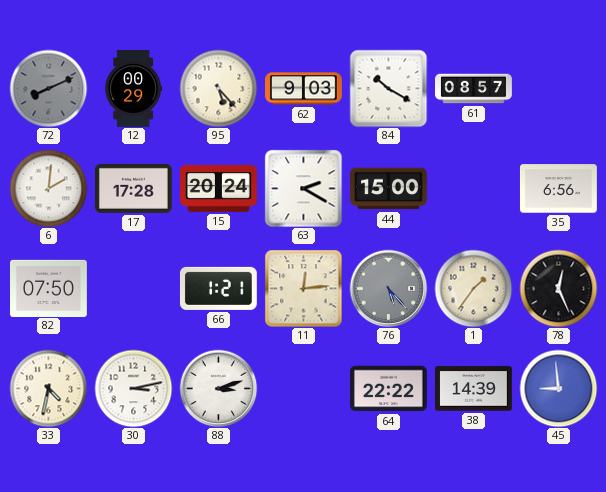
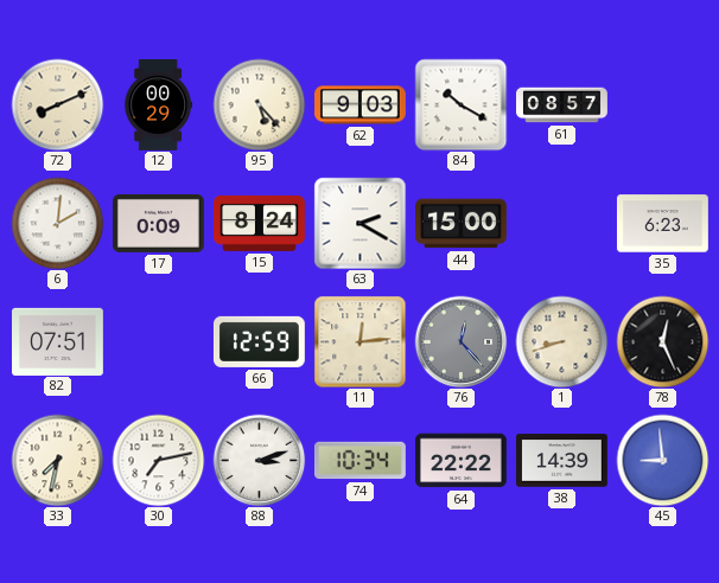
72 dial: grey -> cream
17: 17:28 -> 0:09
15: 20:24 -> 8:24
35: 6:56 -> 6:23
82: 07:50 -> 07:51
66: 1:21 -> 12:59
76: 5:23 -> 12:23
1: 1:36 -> 8:42
33: 4:32 -> 7:32
30: 3:13 -> 7:13
74: none -> 10:34
